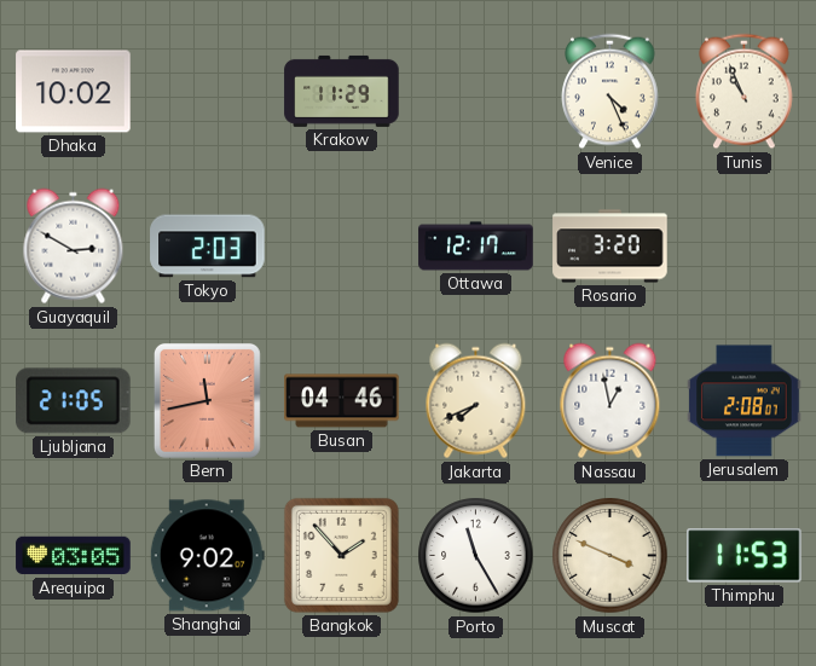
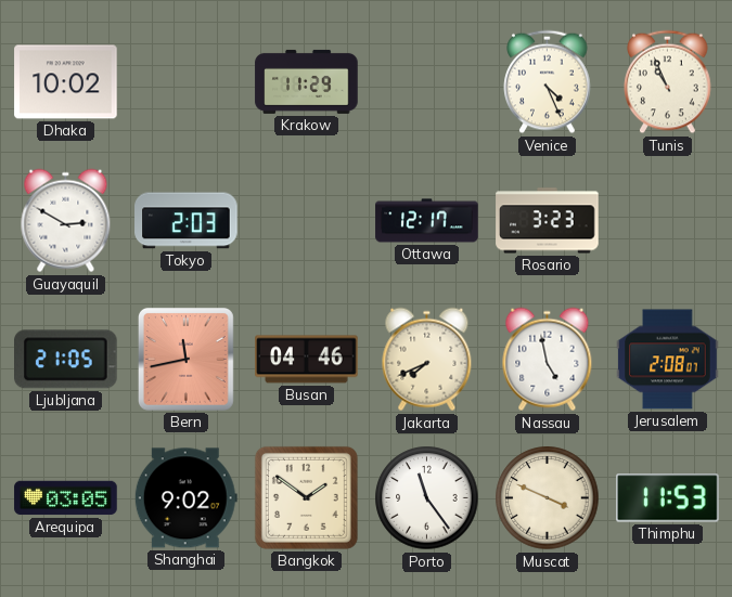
Rosario: 3:20 -> 3:23
Nassau: 12:58 -> 4:58
Bangkok: 1:53 -> 1:51
Porto: 11:25 -> 11:24
